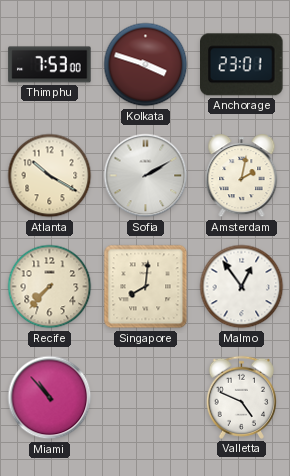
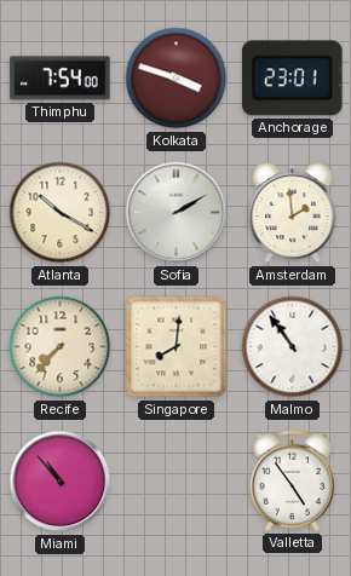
Thimphu: 7:53 -> 7:54
Amsterdam: 2:02 -> 1:59
Malmo: 12:54 -> 10:54
Valletta: 4:49 -> 4:54
